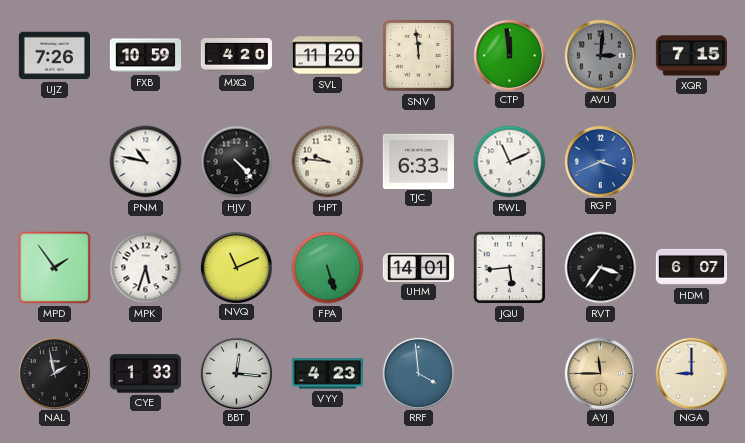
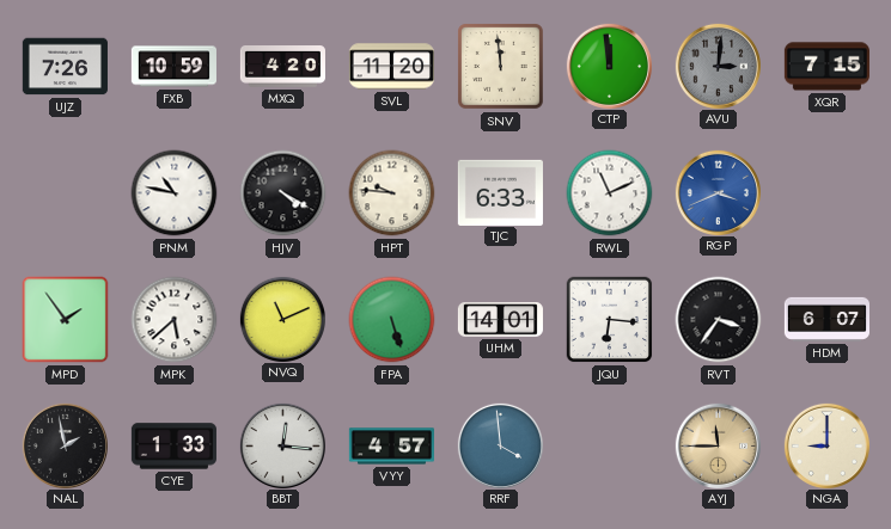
HJV: 4:23 -> 4:20
MPK: 5:33 -> 5:38
JQU: 5:44 -> 6:16
VYY: 4:23 -> 4:57
